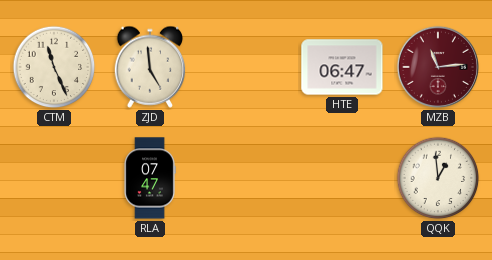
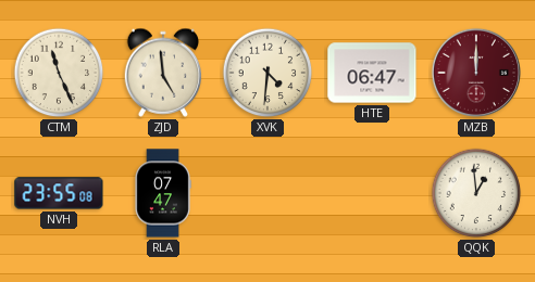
XVK: none -> 4:31
MZB: 11:14 -> 12:00
NVH: none -> 23:55
